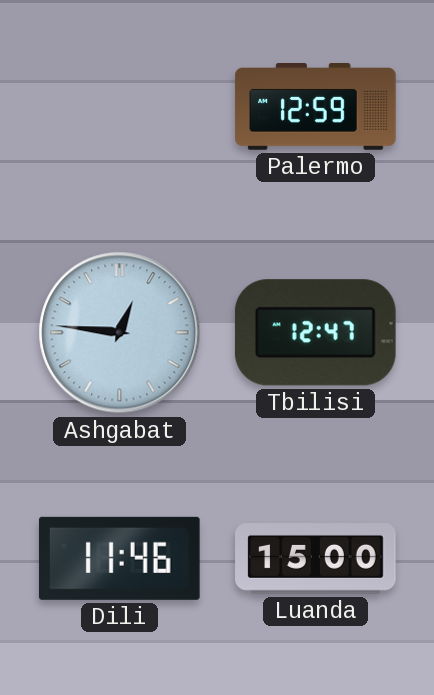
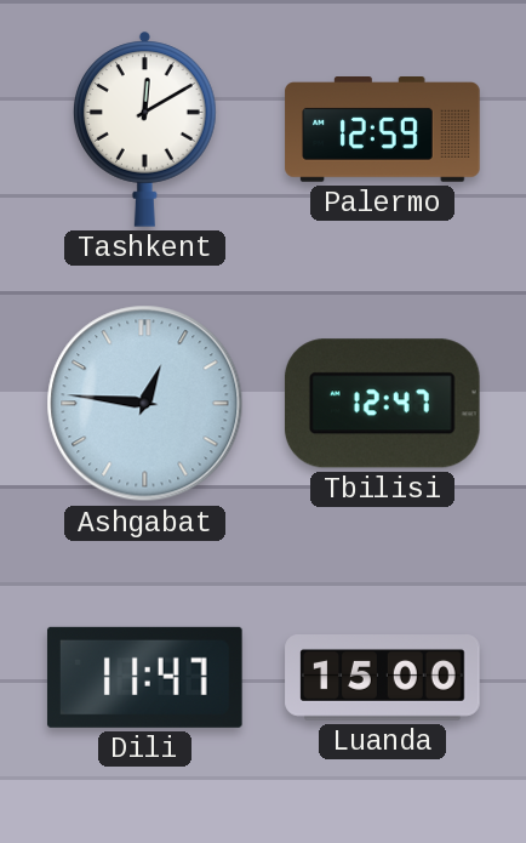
Tashkent: none -> 12:10
Dili: 11:46 -> 11:47
